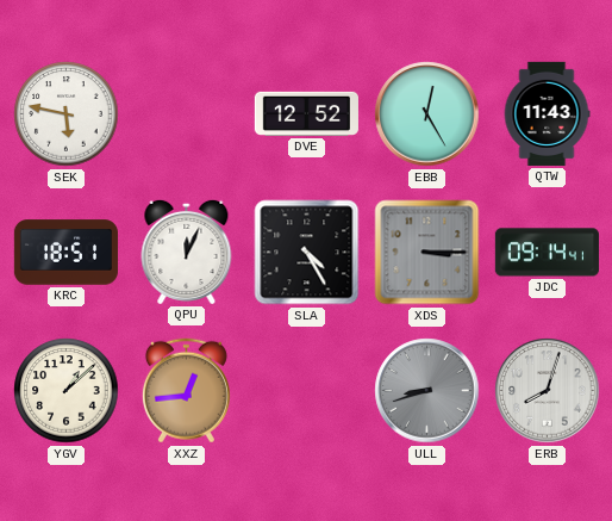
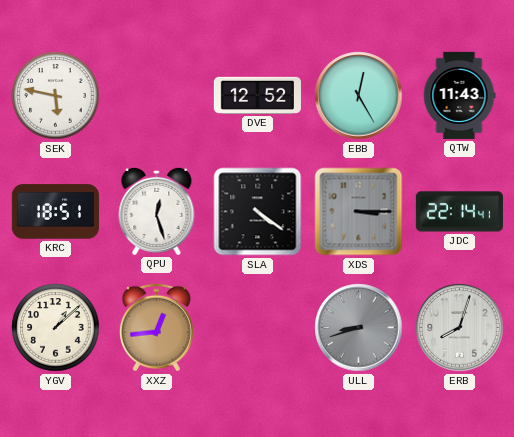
QPU: 12:04 -> 12:27
SLA: 4:25 -> 4:21
JDC: 09:14 -> 22:14
